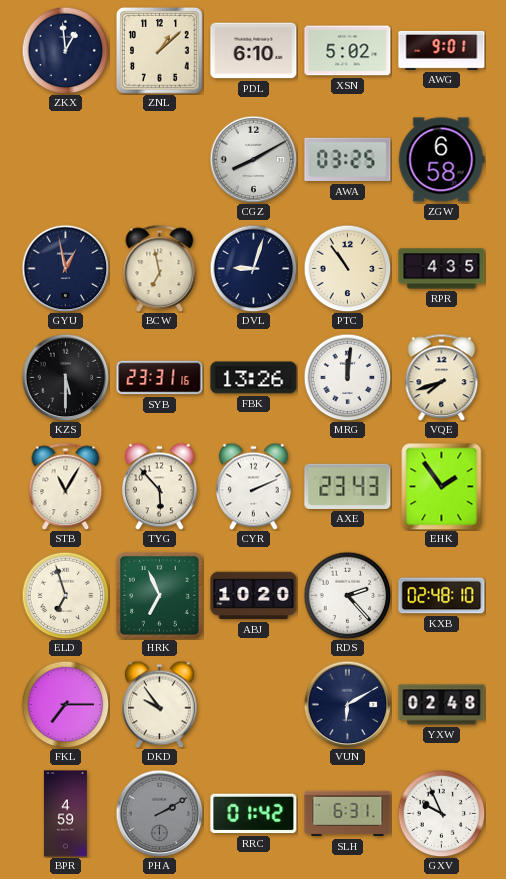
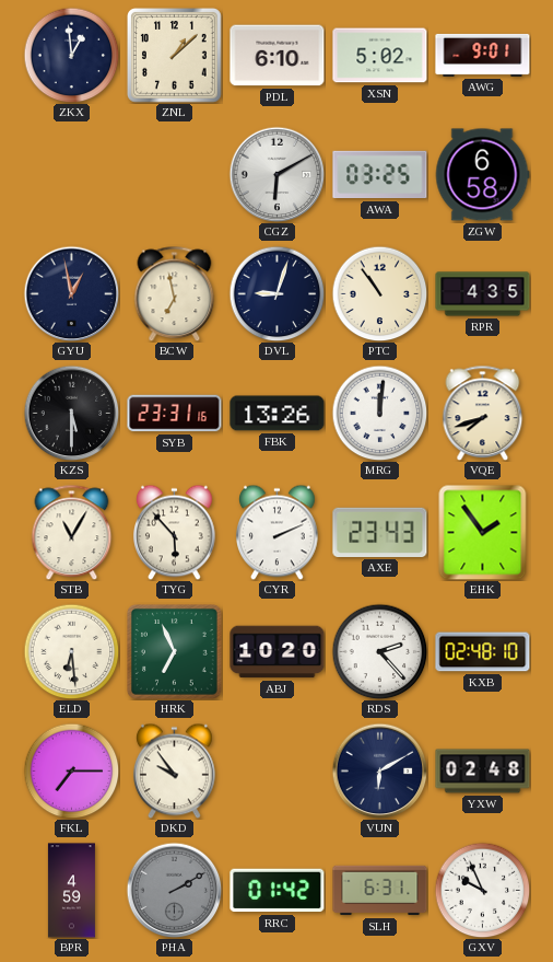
CGZ: 8:10 -> 6:10
ELD: 6:57 -> 6:29
